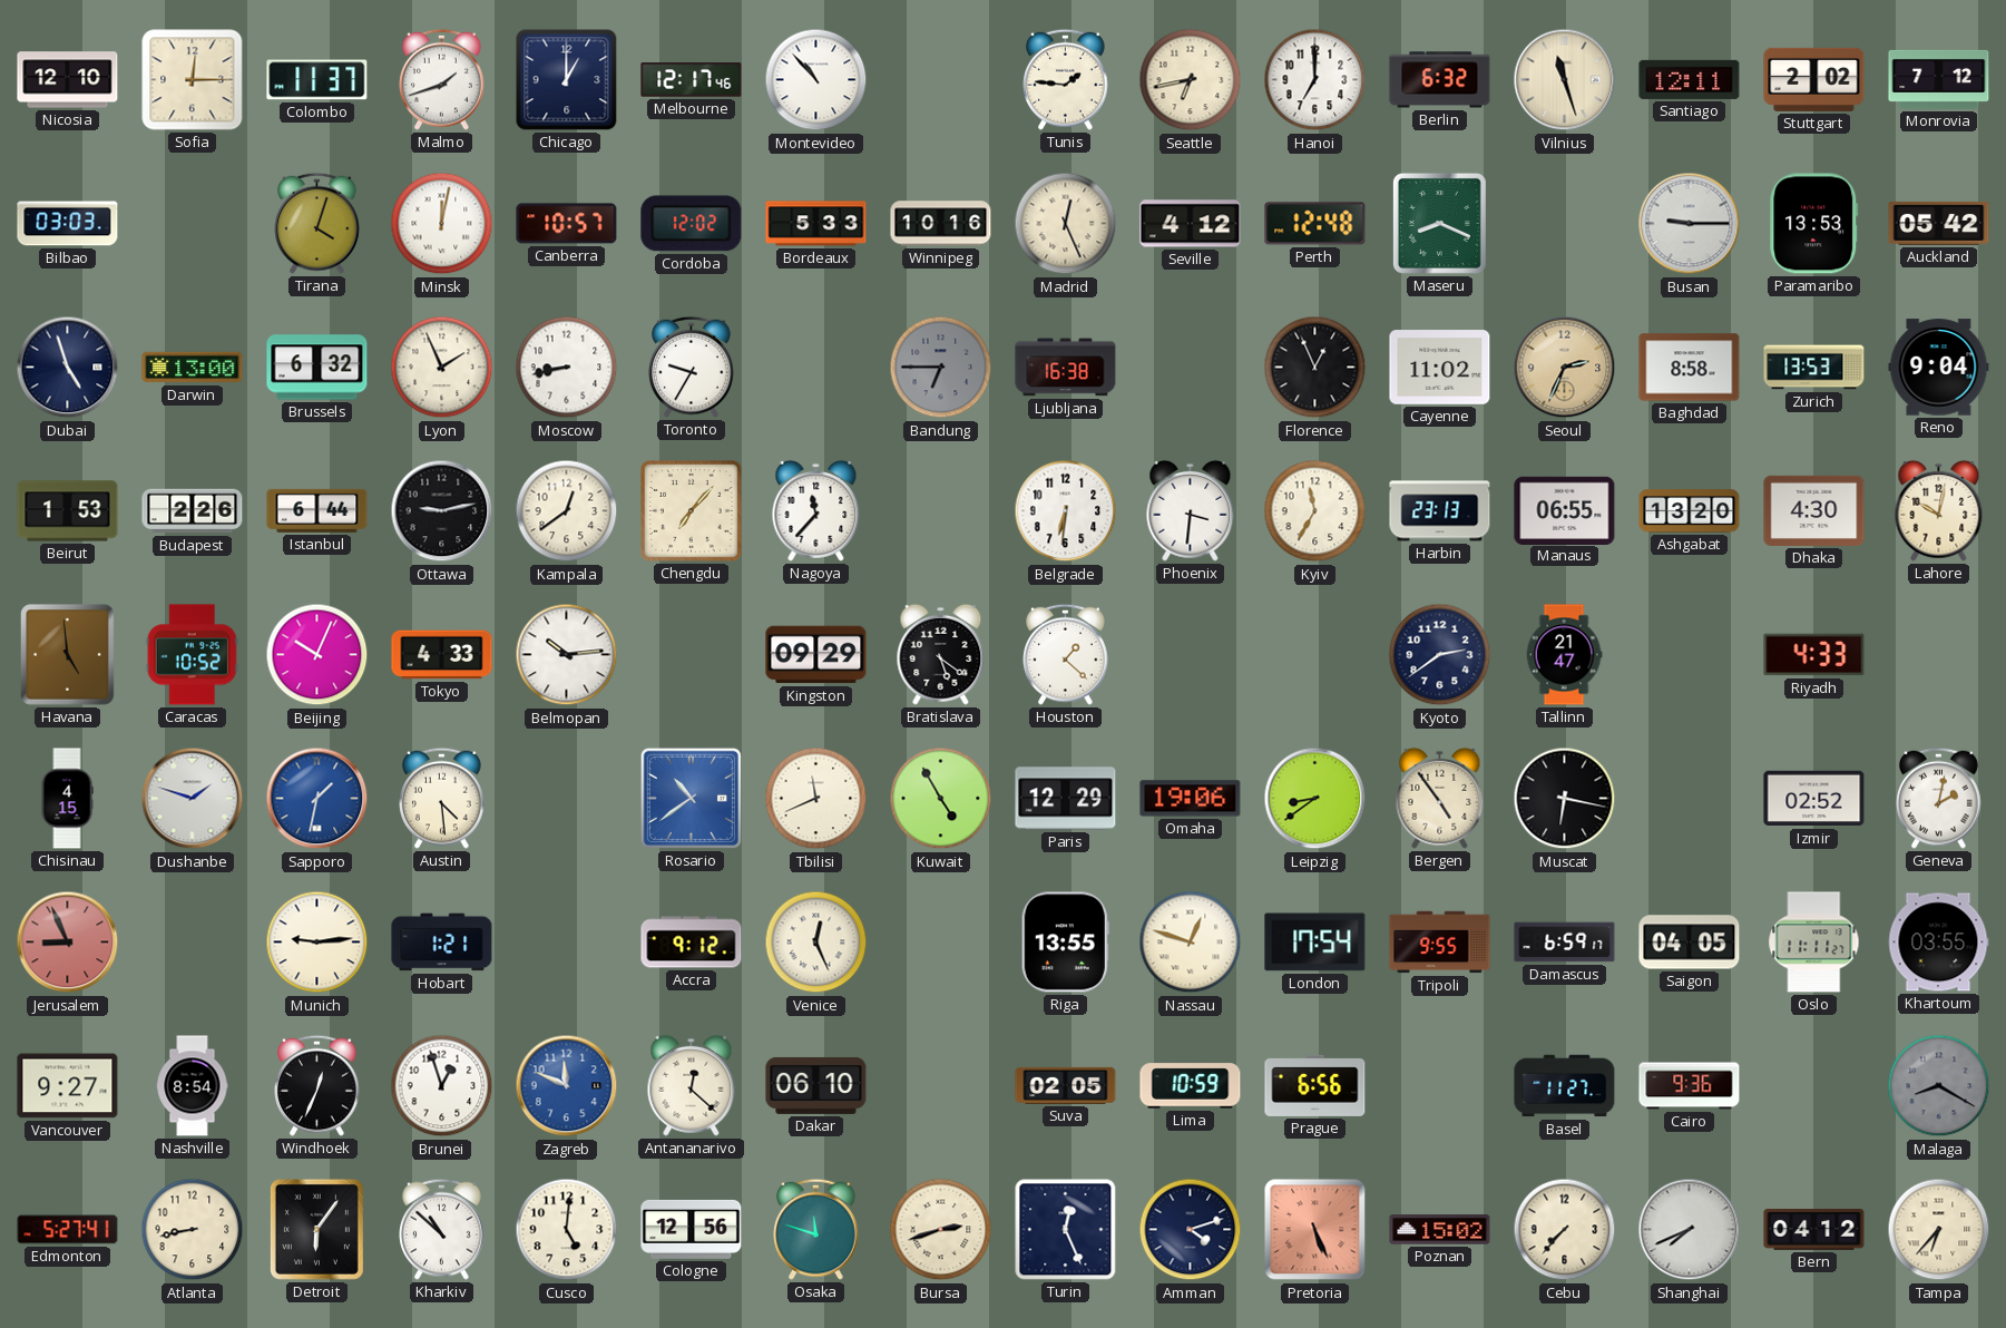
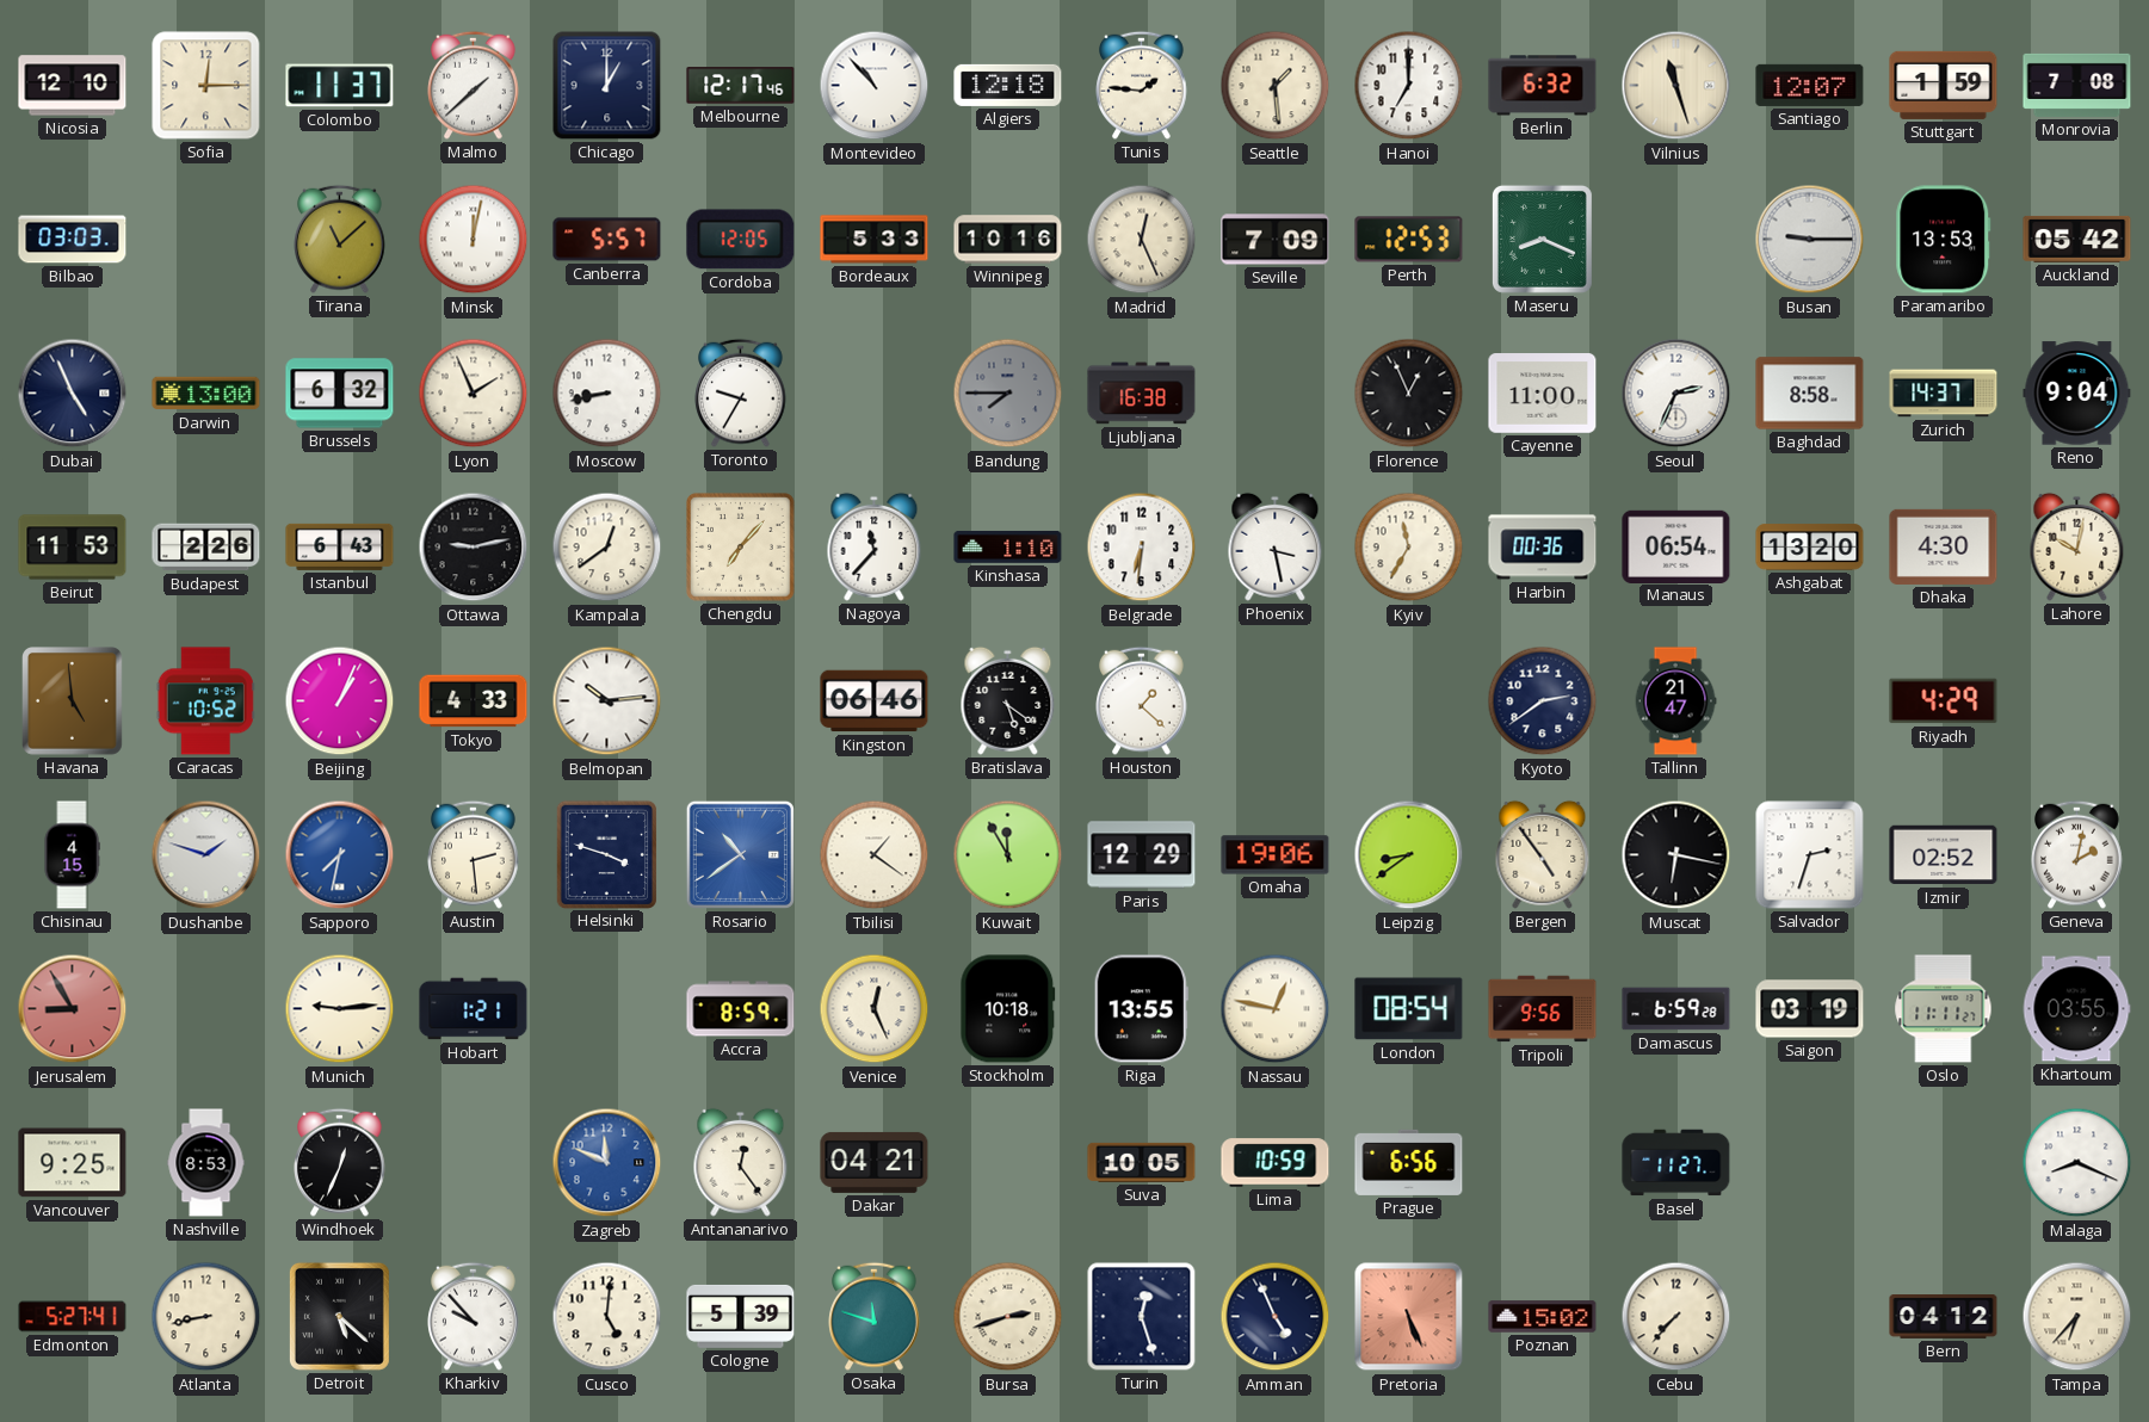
Malmo: 1:42 -> 1:38
Algiers: none -> 12:18
Seattle: 6:43 -> 1:29
Santiago: 12:11 -> 12:07
Stuttgart: 2:02 -> 1:59
Monrovia: 7:12 -> 7:08
Tirana: 4:03 -> 11:08
Canberra: 10:57 -> 5:57
Cordoba: 12:02 -> 12:05
Seville: 4:12 -> 7:09
Perth: 12:48 -> 12:53
Dubai: 4:57 -> 4:56
Bandung: 6:45 -> 7:45
Cayenne: 11:02 -> 11:00
Seoul dial: champagne -> white
Zurich: 13:53 -> 14:37
Beirut: 1:53 -> 11:53
Istanbul: 6:44 -> 6:43
Kinshasa: none -> 1:10
Phoenix: 3:31 -> 3:28
Harbin: 23:13 -> 00:36
Manaus: 06:55 -> 06:54
Beijing: 10:04 -> 1:04
Kingston: 09:29 -> 06:46
Riyadh: 4:33 -> 4:29
Sapporo: 1:32 -> 7:32
Austin: 4:29 -> 2:29
Helsinki: none -> 3:48
Tbilisi: 11:41 -> 1:21
Kuwait: 4:55 -> 11:55
Salvador: none -> 2:33
Jerusalem: 8:56 -> 8:55
Accra: 9:12 -> 8:59
Stockholm: none -> 10:18
Nassau: 12:48 -> 12:47
London: 17:54 -> 08:54
Tripoli: 9:55 -> 9:56
Damascus: 6:59:17 -> 6:59:28
Saigon: 04:05 -> 03:19
Vancouver: 9:27 -> 9:25
Nashville: 8:54 -> 8:53
Brunei: 12:57 -> none
Antananarivo: 12:22 -> 12:24
Dakar: 06:10 -> 04:21
Suva: 02:05 -> 10:05
Cairo: 9:36 -> none
Malaga: 8:20 -> 8:19
Malaga dial: grey -> white
Detroit: 6:06 -> 5:22
Kharkiv: 10:52 -> 9:53
Cologne: 12:56 -> 5:39
Turin: 12:26 -> 12:27
Amman: 4:12 -> 4:56
Shanghai: 7:41 -> none
